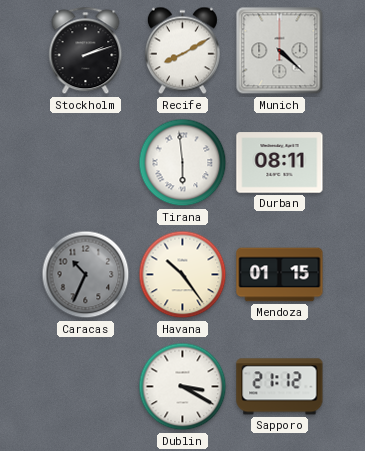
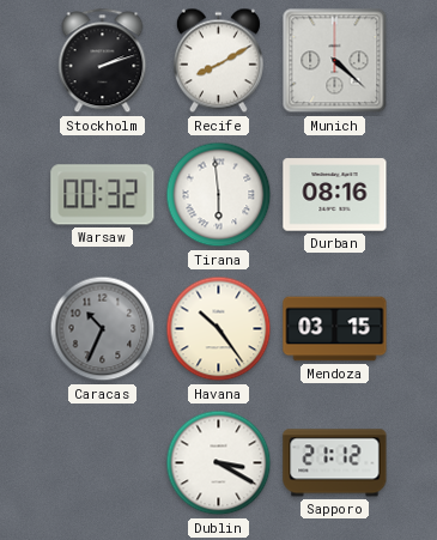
Warsaw: none -> 00:32
Durban: 08:11 -> 08:16
Mendoza: 01:15 -> 03:15
